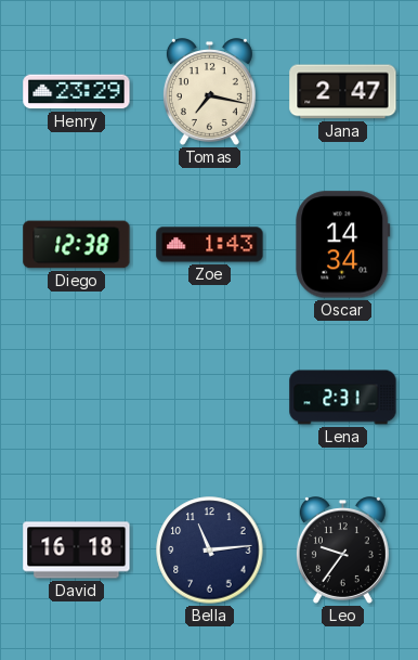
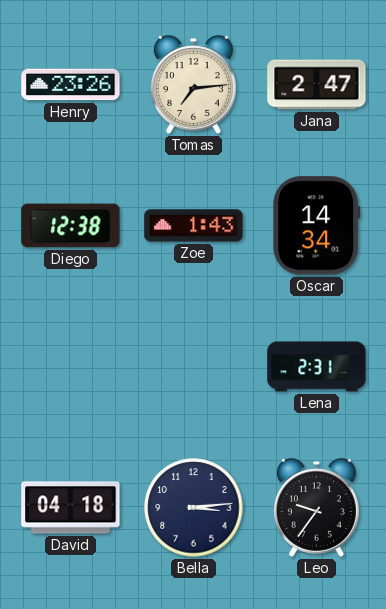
Henry: 23:29 -> 23:26
Tomas: 7:17 -> 7:14
David: 16:18 -> 04:18
Bella: 11:14 -> 3:14
